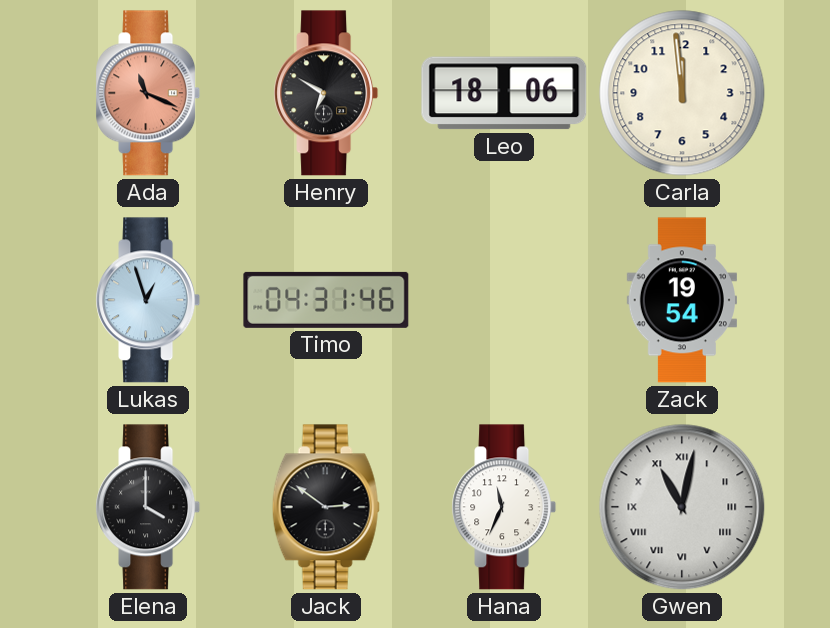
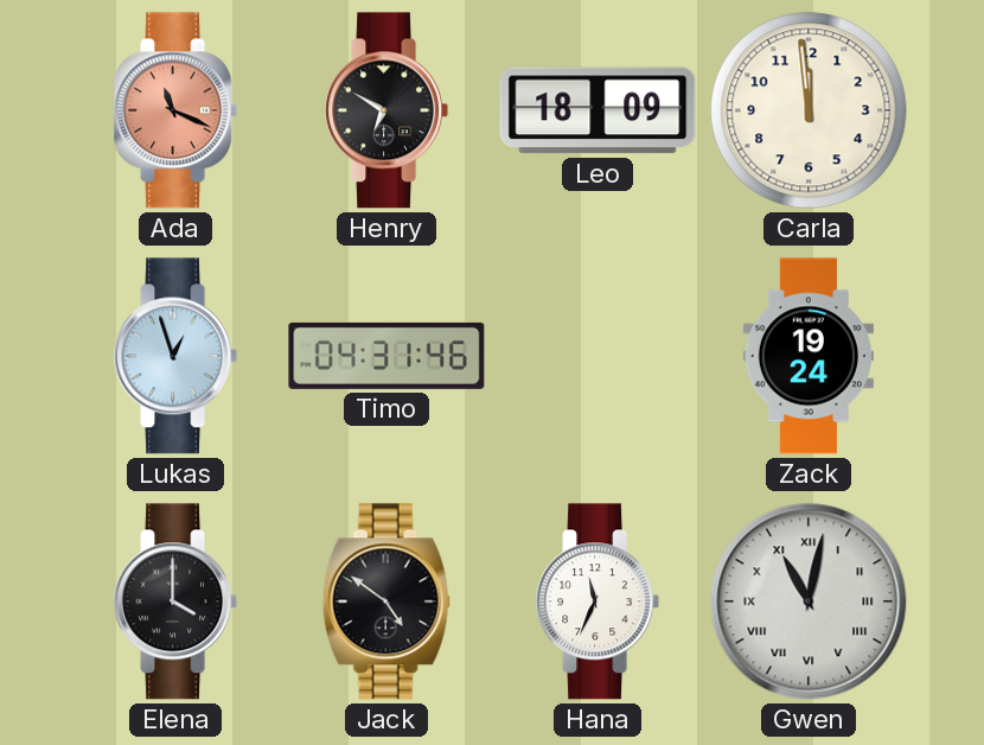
Leo: 18:06 -> 18:09
Zack: 19:54 -> 19:24
Jack: 2:51 -> 4:51
